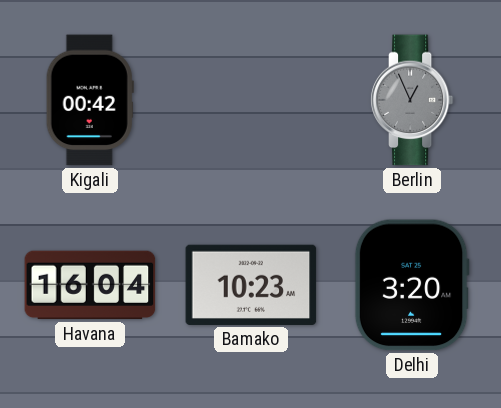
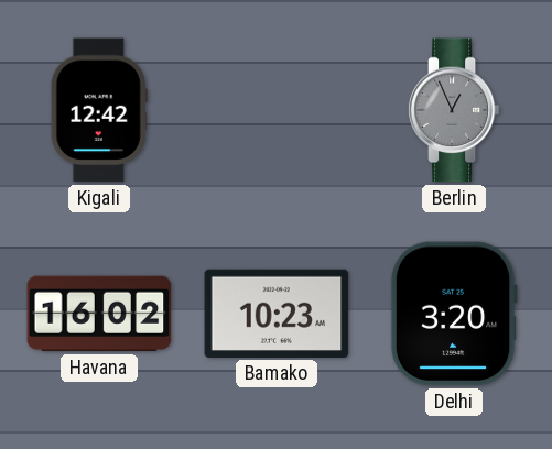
Kigali: 00:42 -> 12:42
Havana: 16:04 -> 16:02
